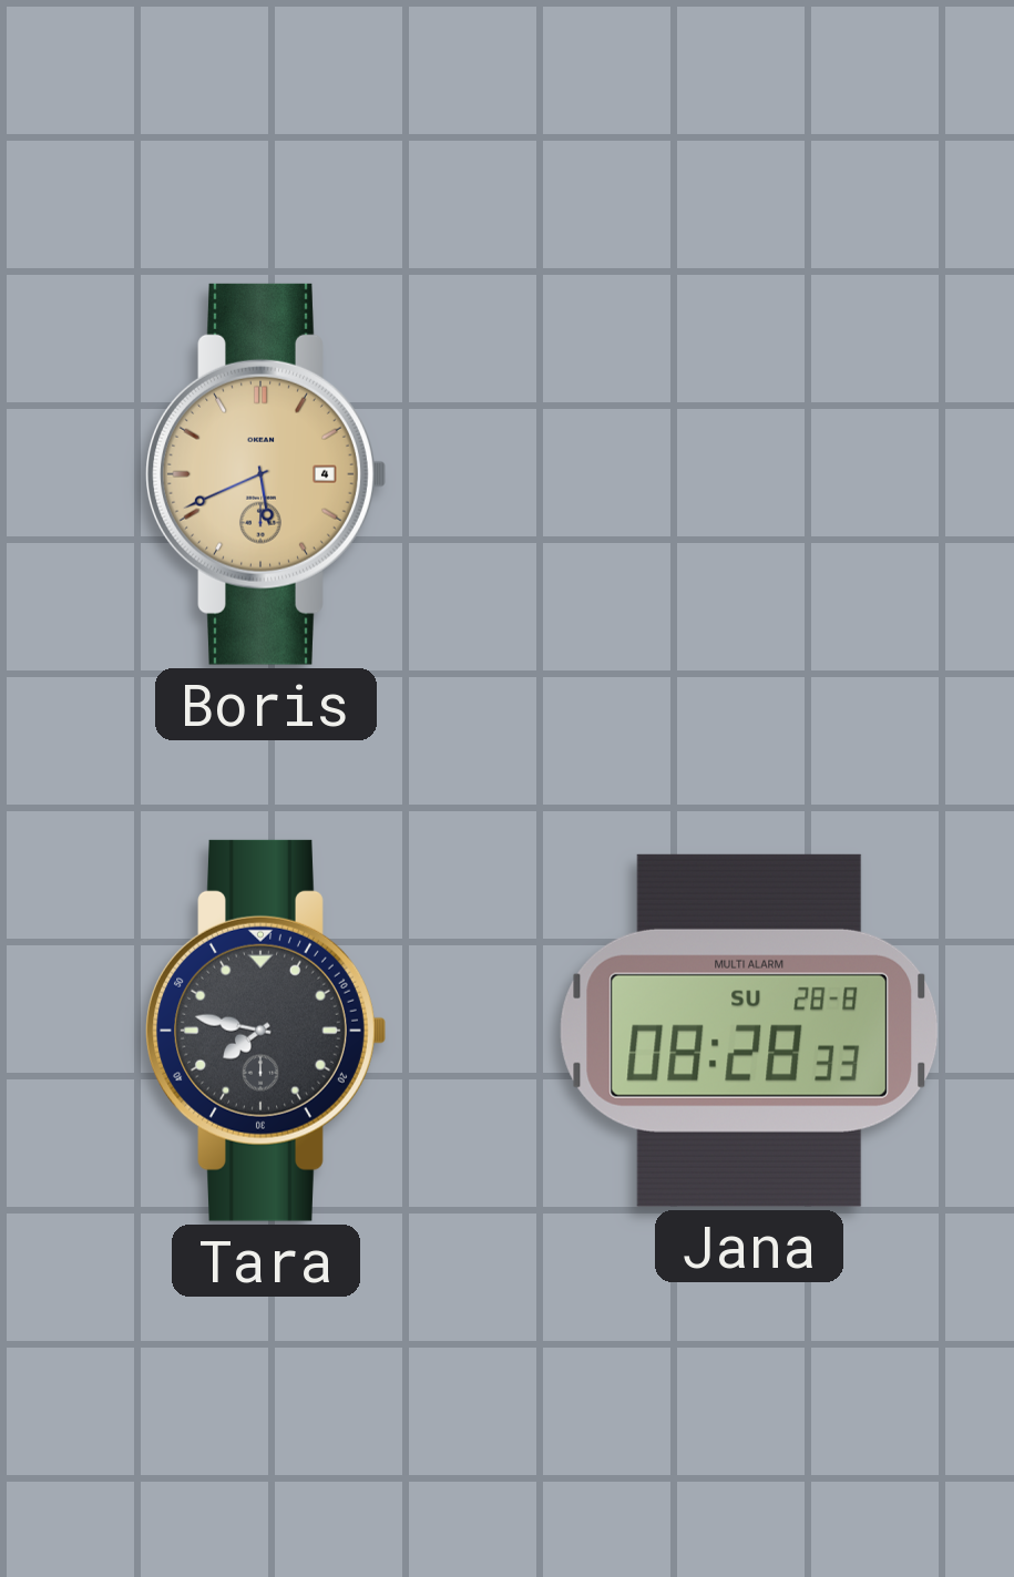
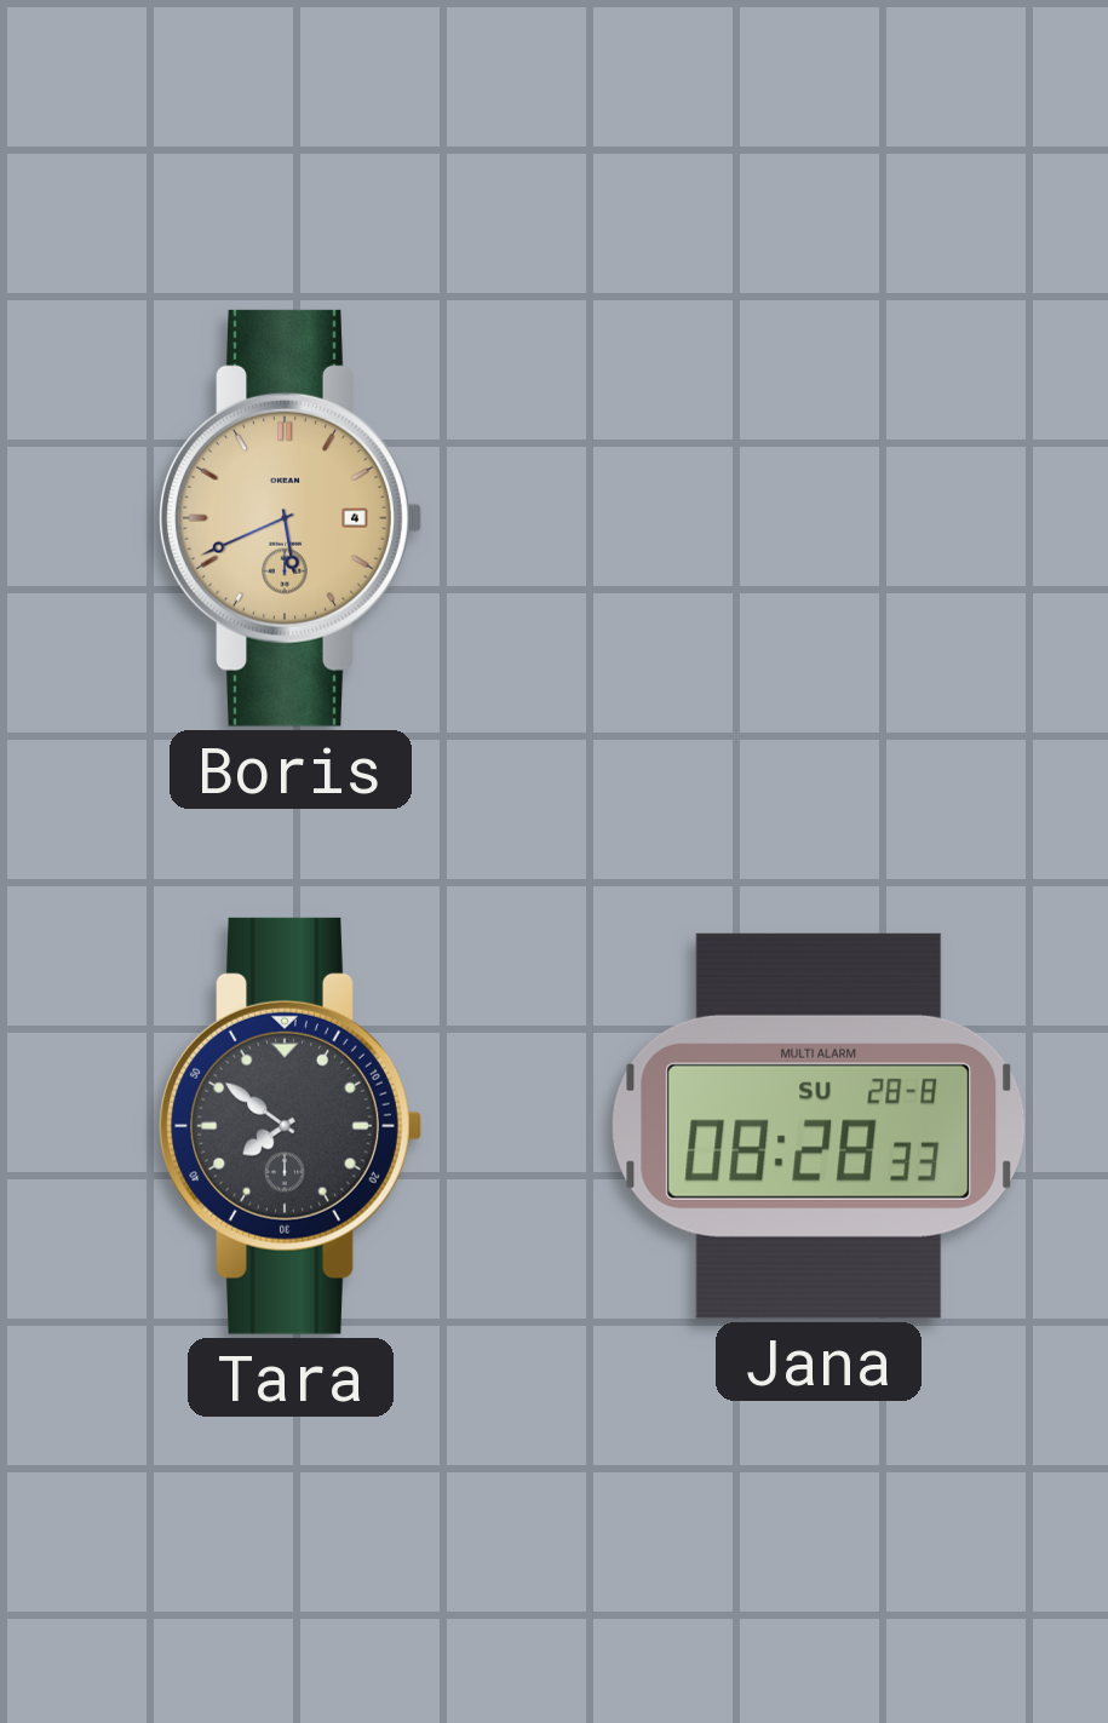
Tara: 7:47 -> 7:51
